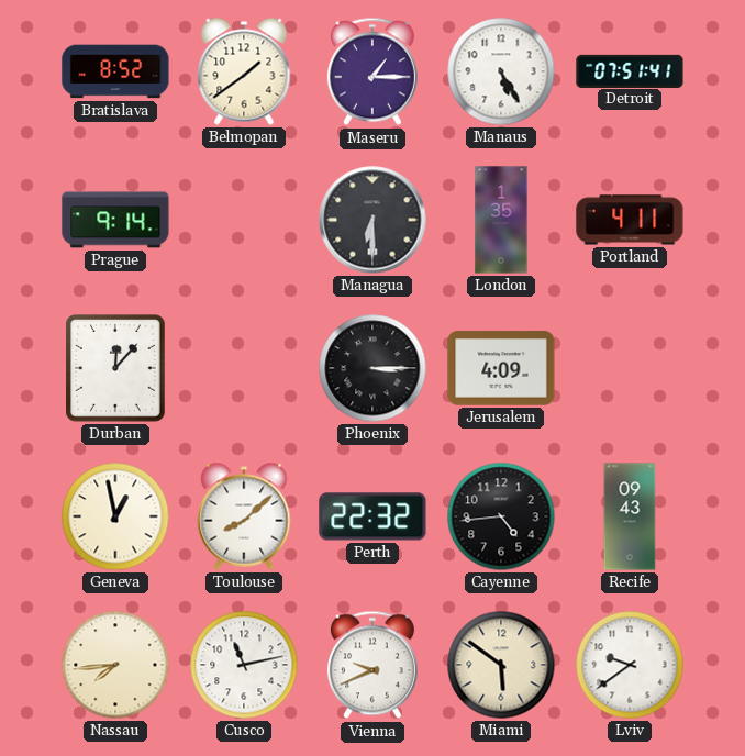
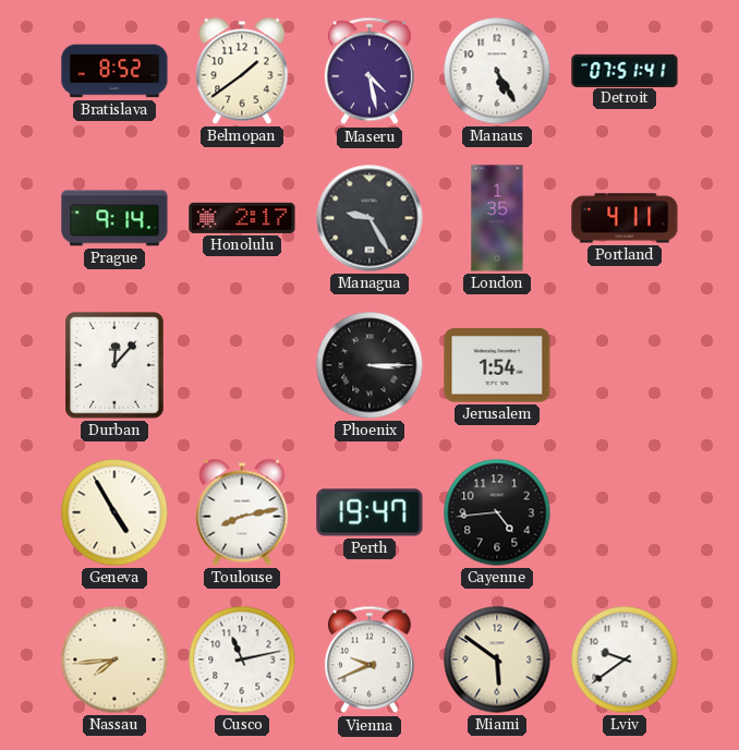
Maseru: 1:15 -> 4:28
Honolulu: none -> 2:17
Managua: 6:30 -> 9:25
Jerusalem: 4:09 -> 1:54
Geneva: 12:58 -> 4:55
Toulouse: 8:08 -> 8:13
Perth: 22:32 -> 19:47
Recife: 09:43 -> none
